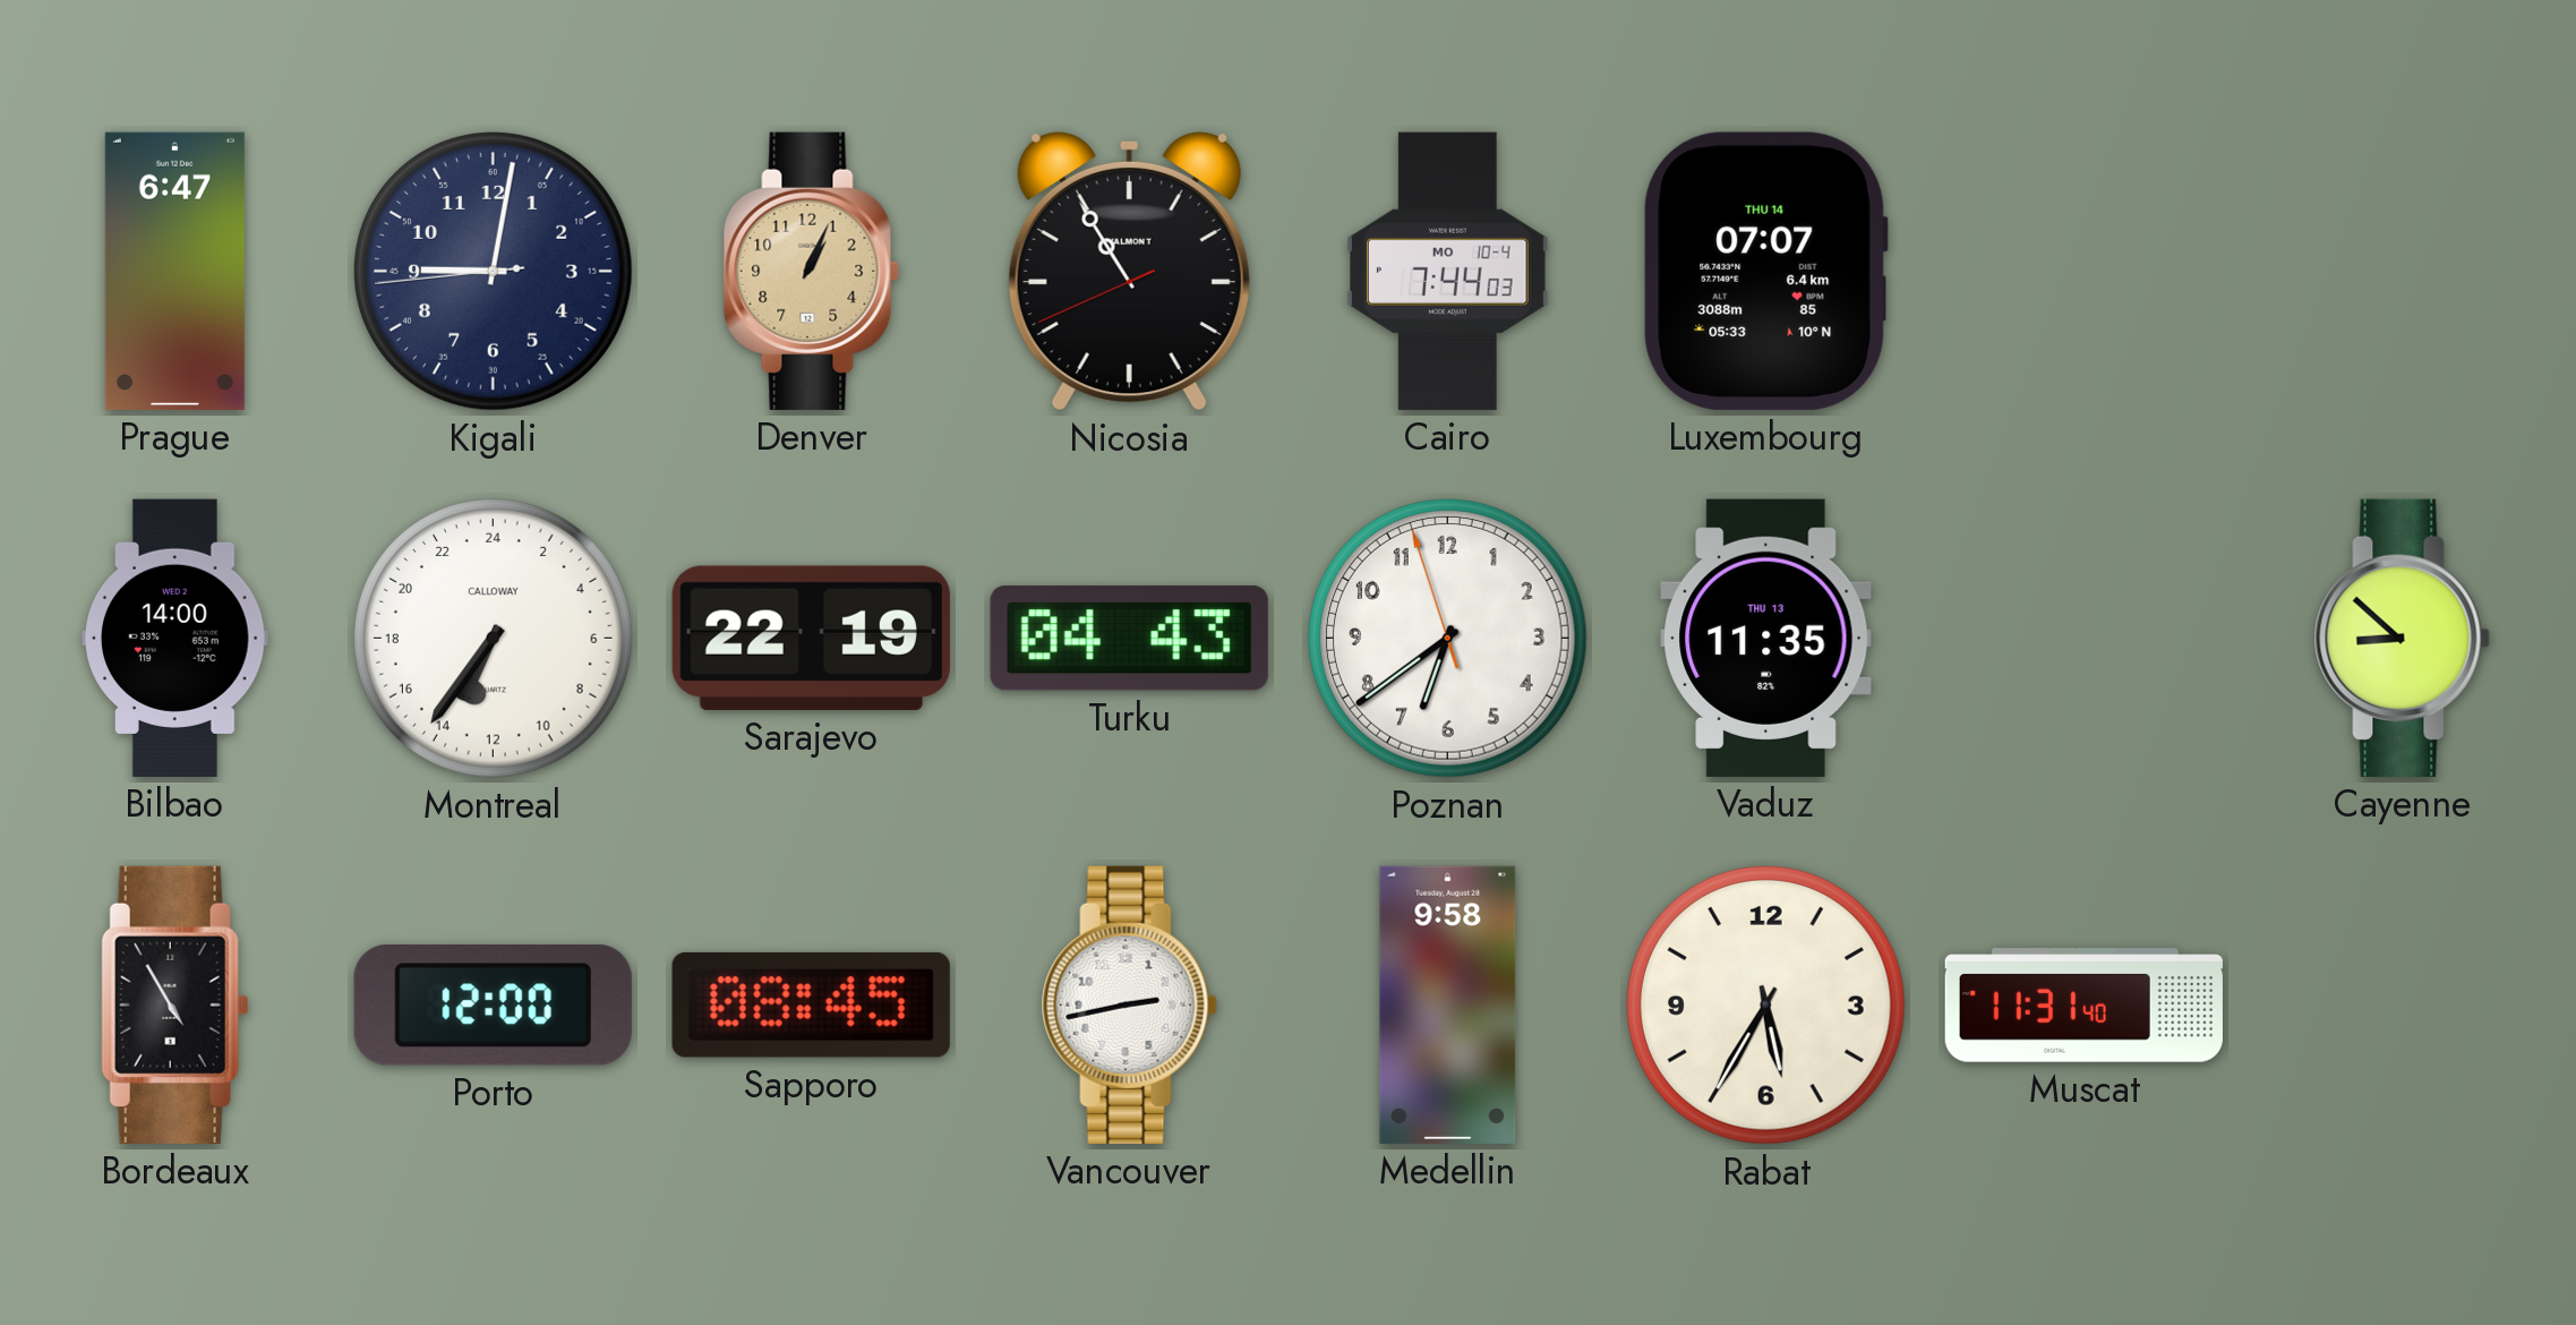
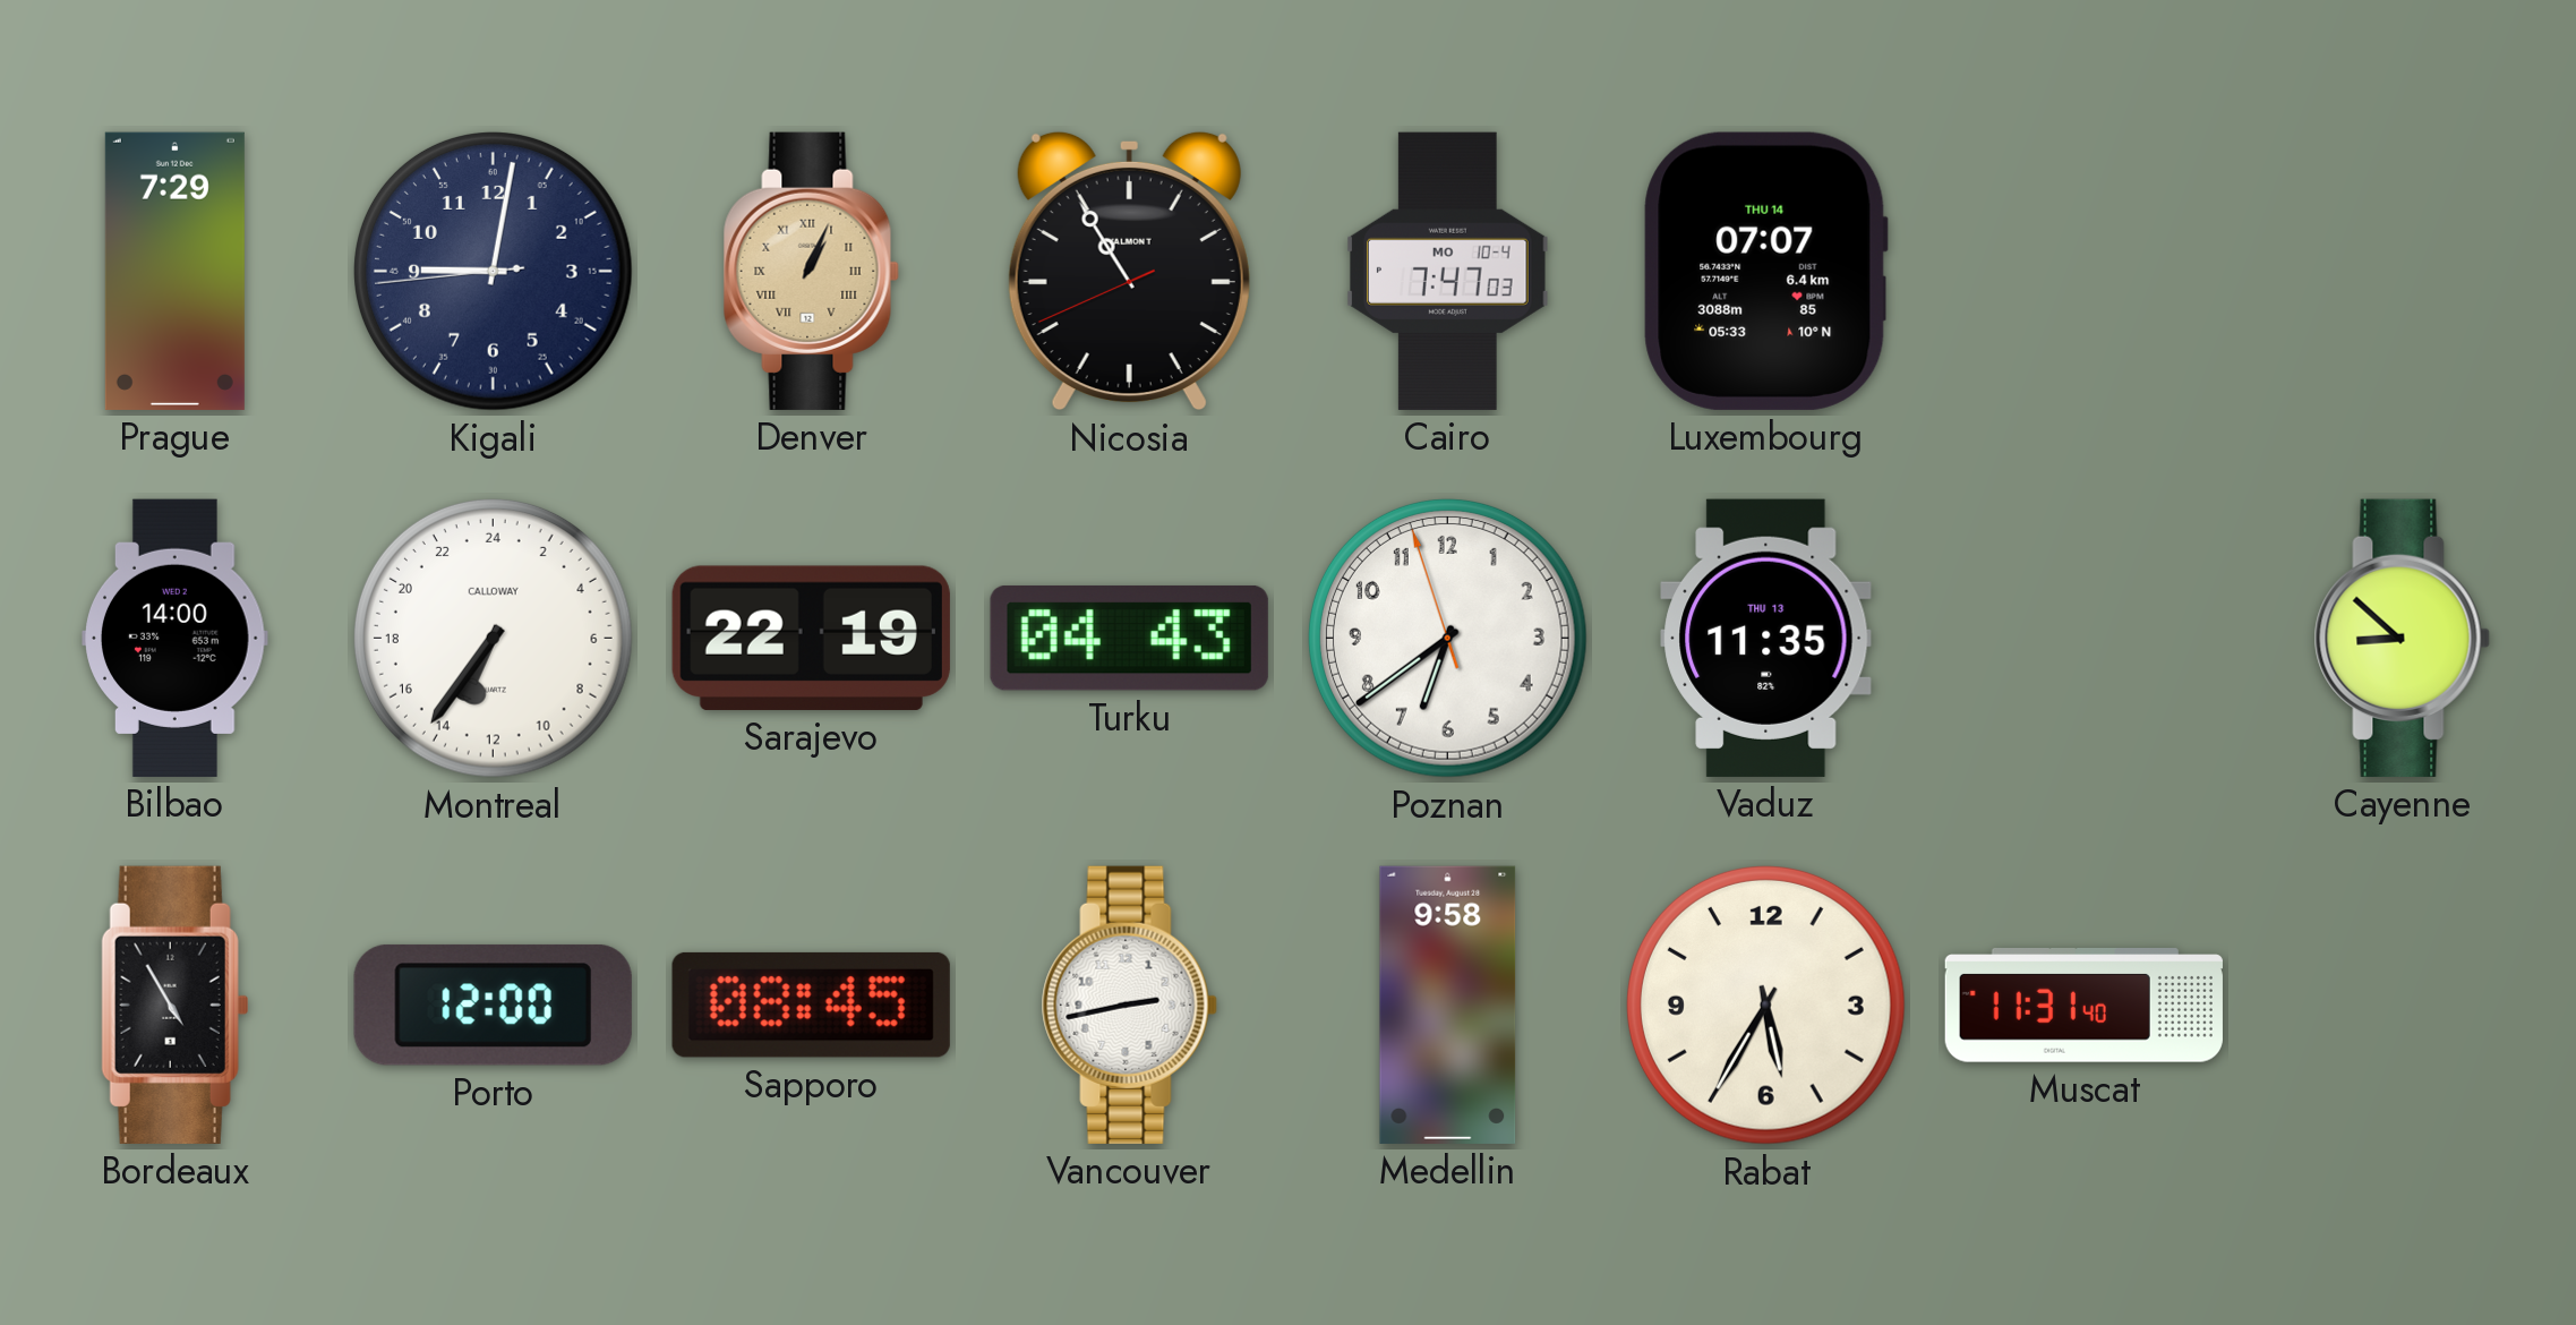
Prague: 6:47 -> 7:29
Denver numerals: Arabic -> Roman
Cairo: 7:44 -> 7:47
